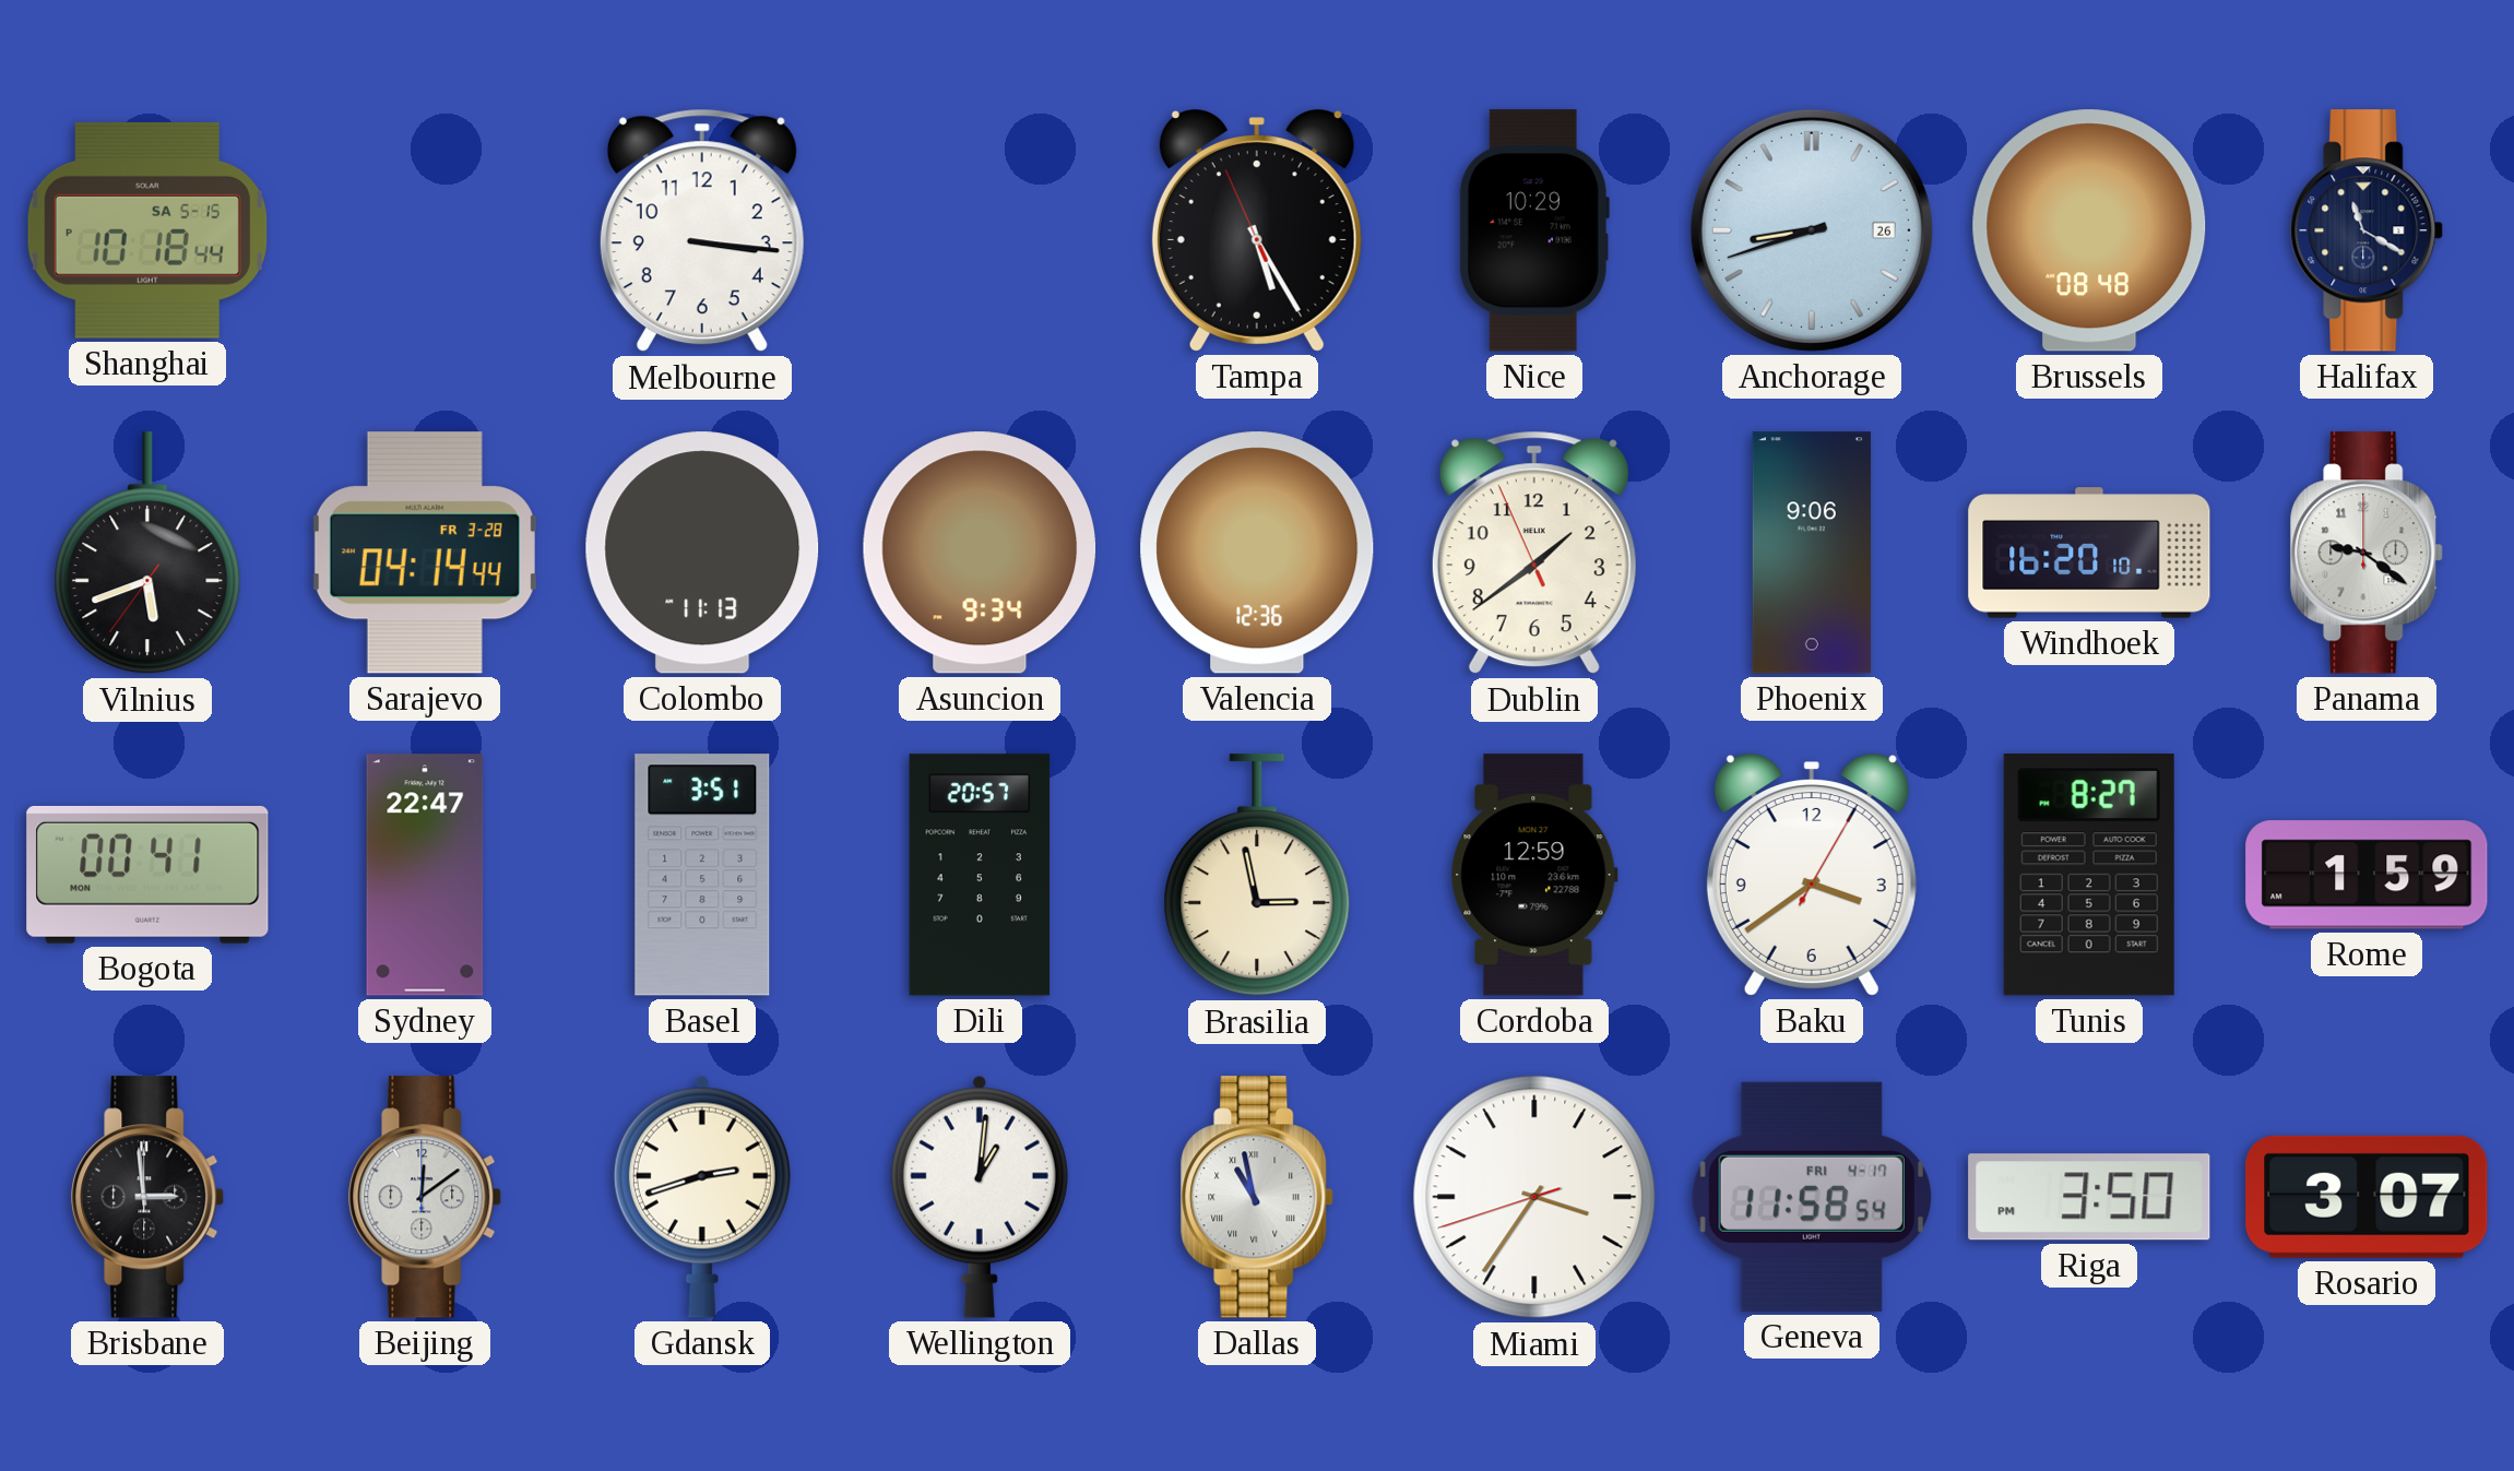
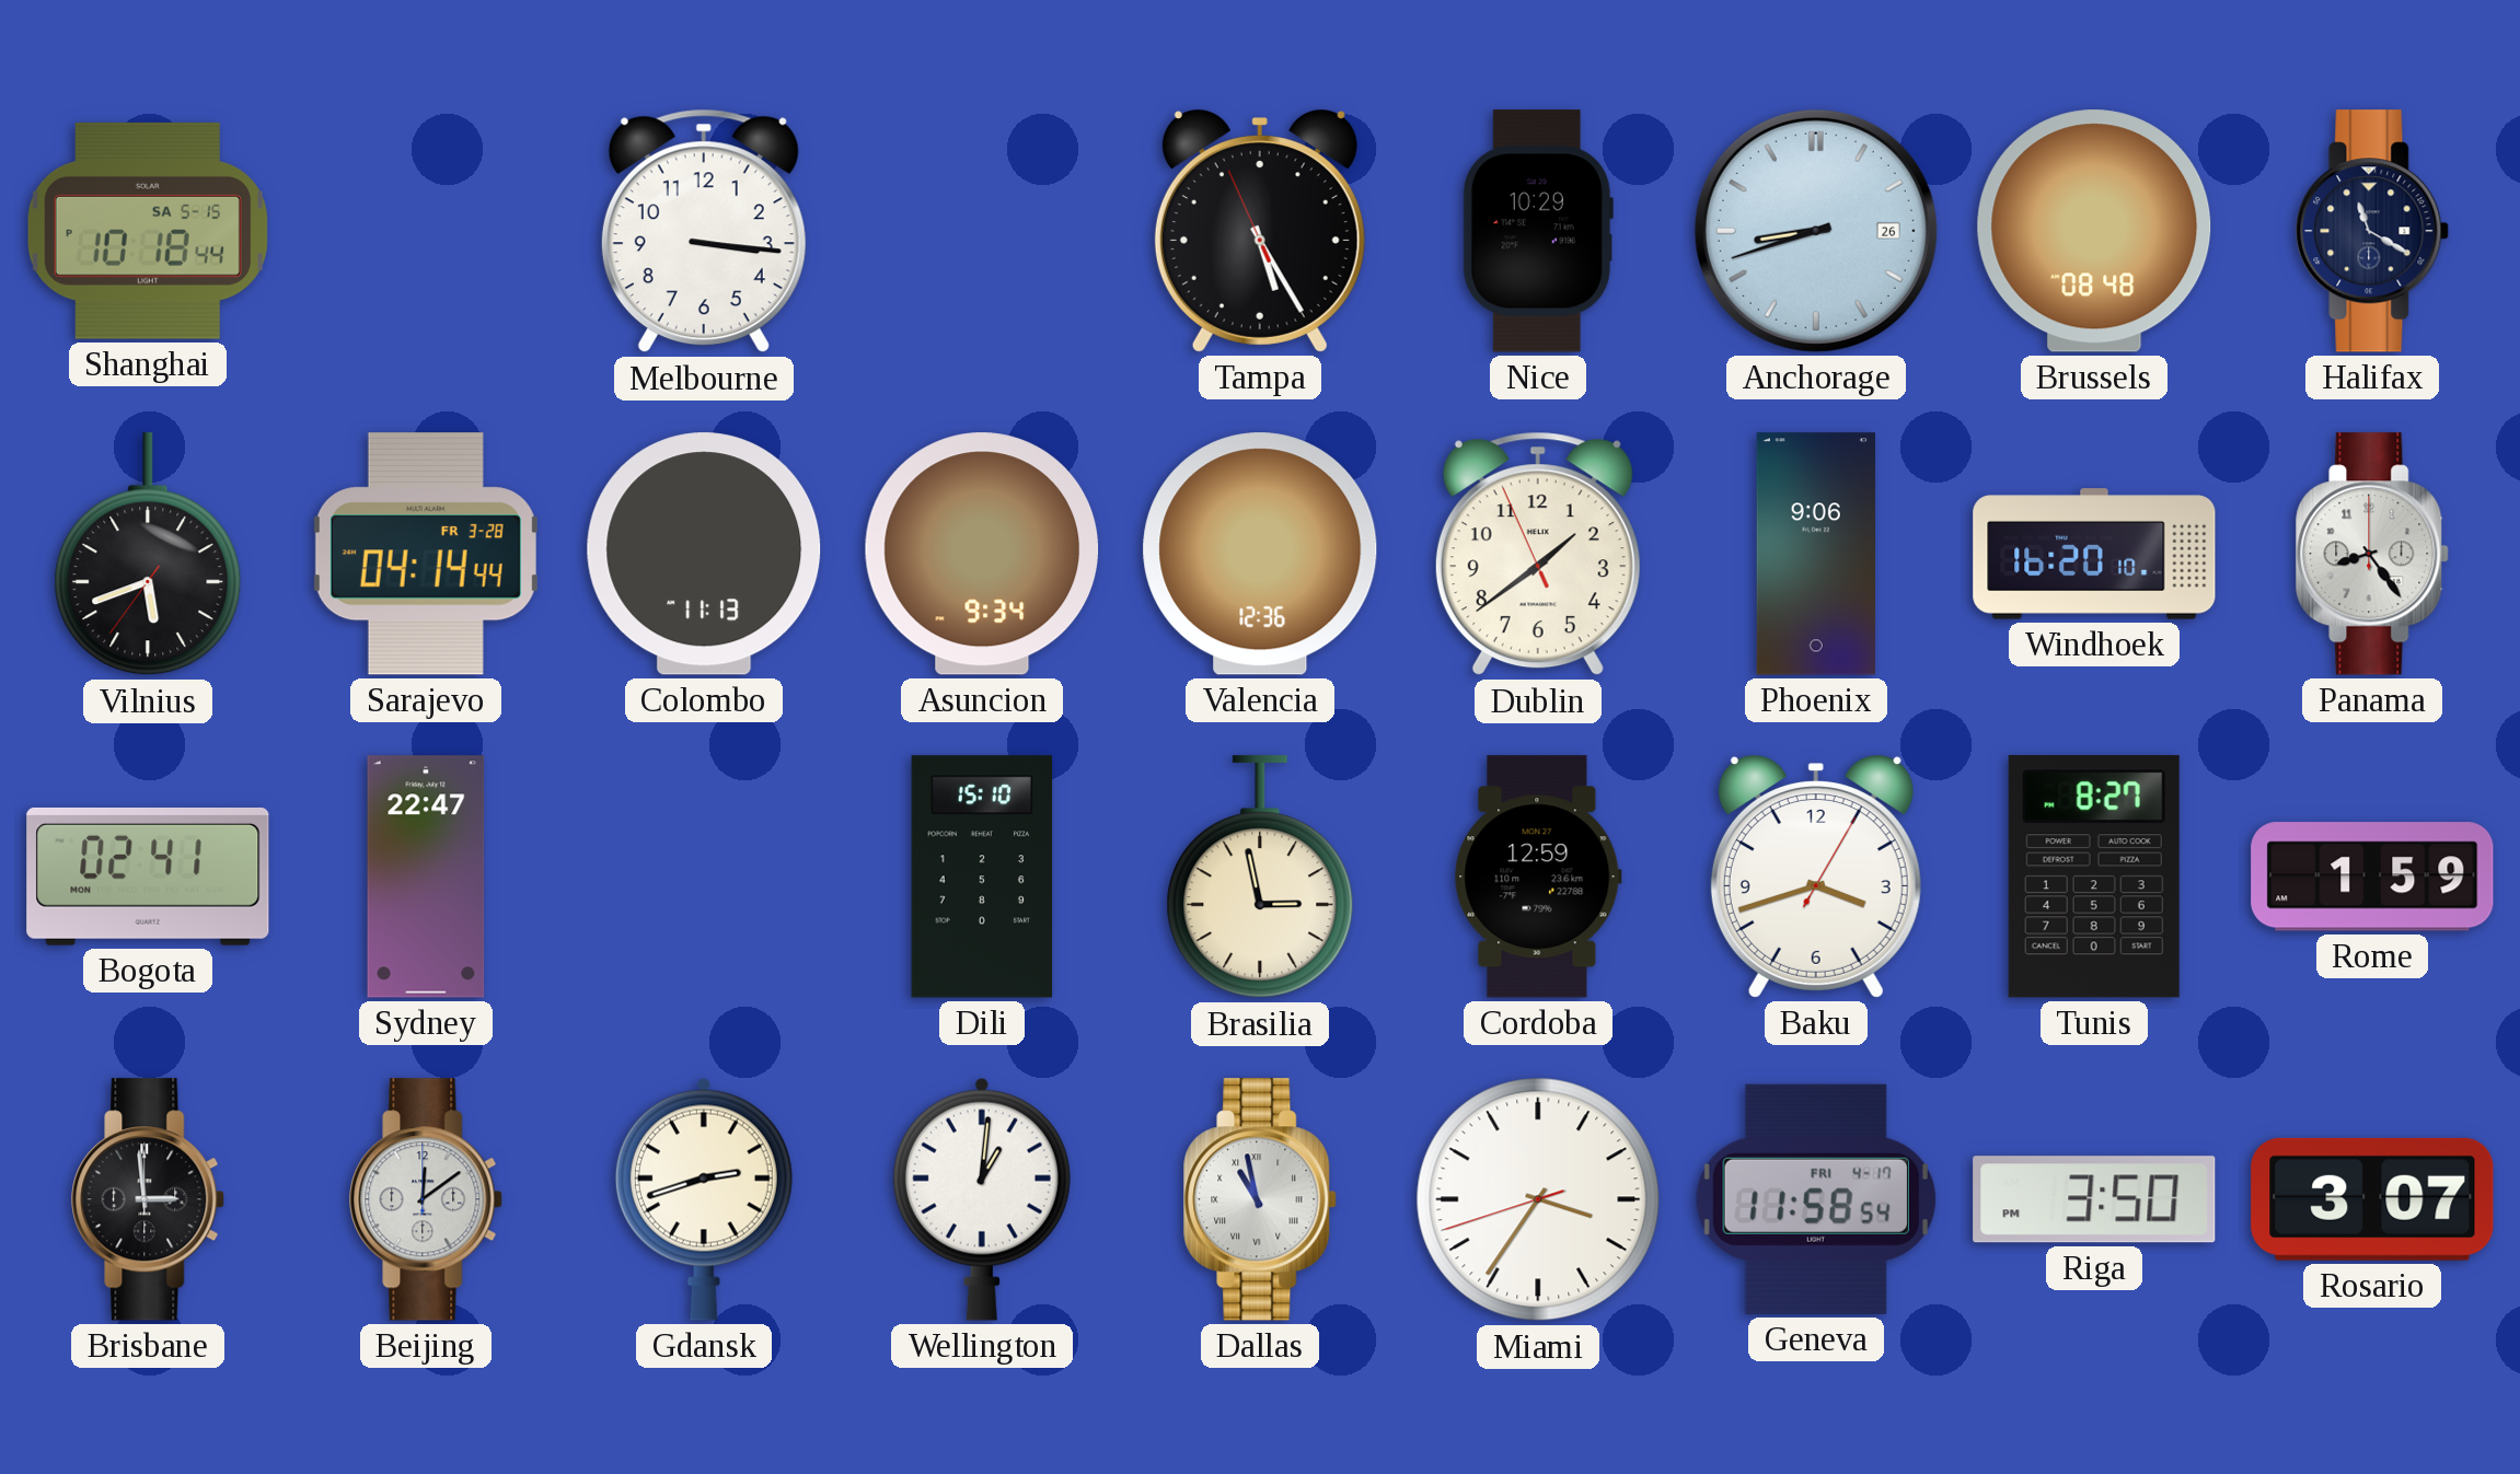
Panama: 9:21 -> 8:24
Bogota: 00:41 -> 02:41
Basel: 3:51 -> none
Dili: 20:57 -> 15:10
Baku: 3:39 -> 3:42
